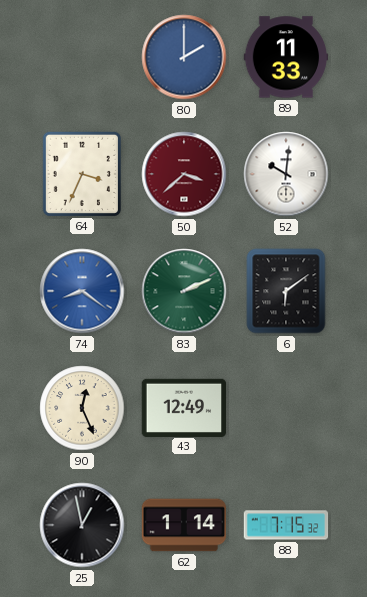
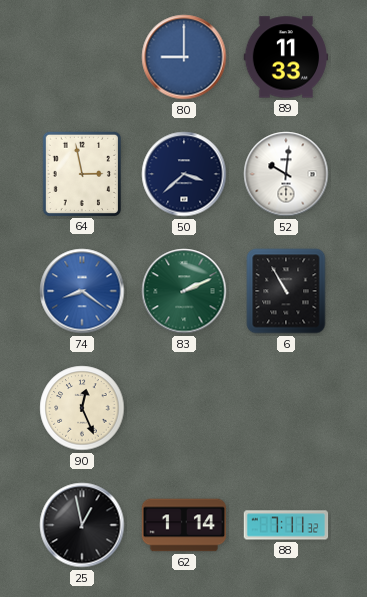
80: 2:00 -> 9:00
64: 3:34 -> 2:58
50 dial: burgundy -> navy
6: 6:09 -> 10:55
43: 12:49 -> none
88: 7:15 -> 7:11
